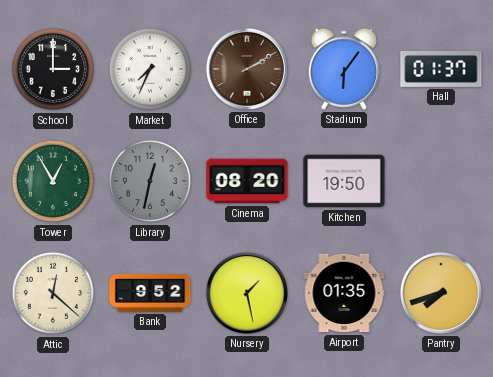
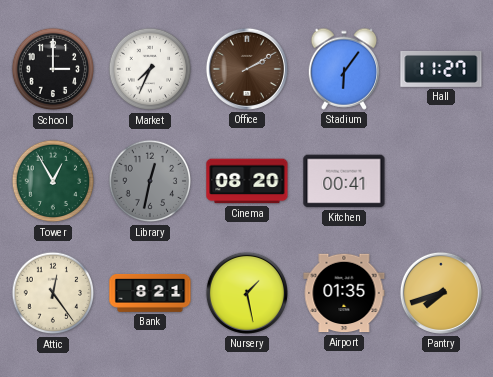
Hall: 01:37 -> 11:27
Kitchen: 19:50 -> 00:41
Attic: 12:22 -> 12:24
Bank: 9:52 -> 8:21
